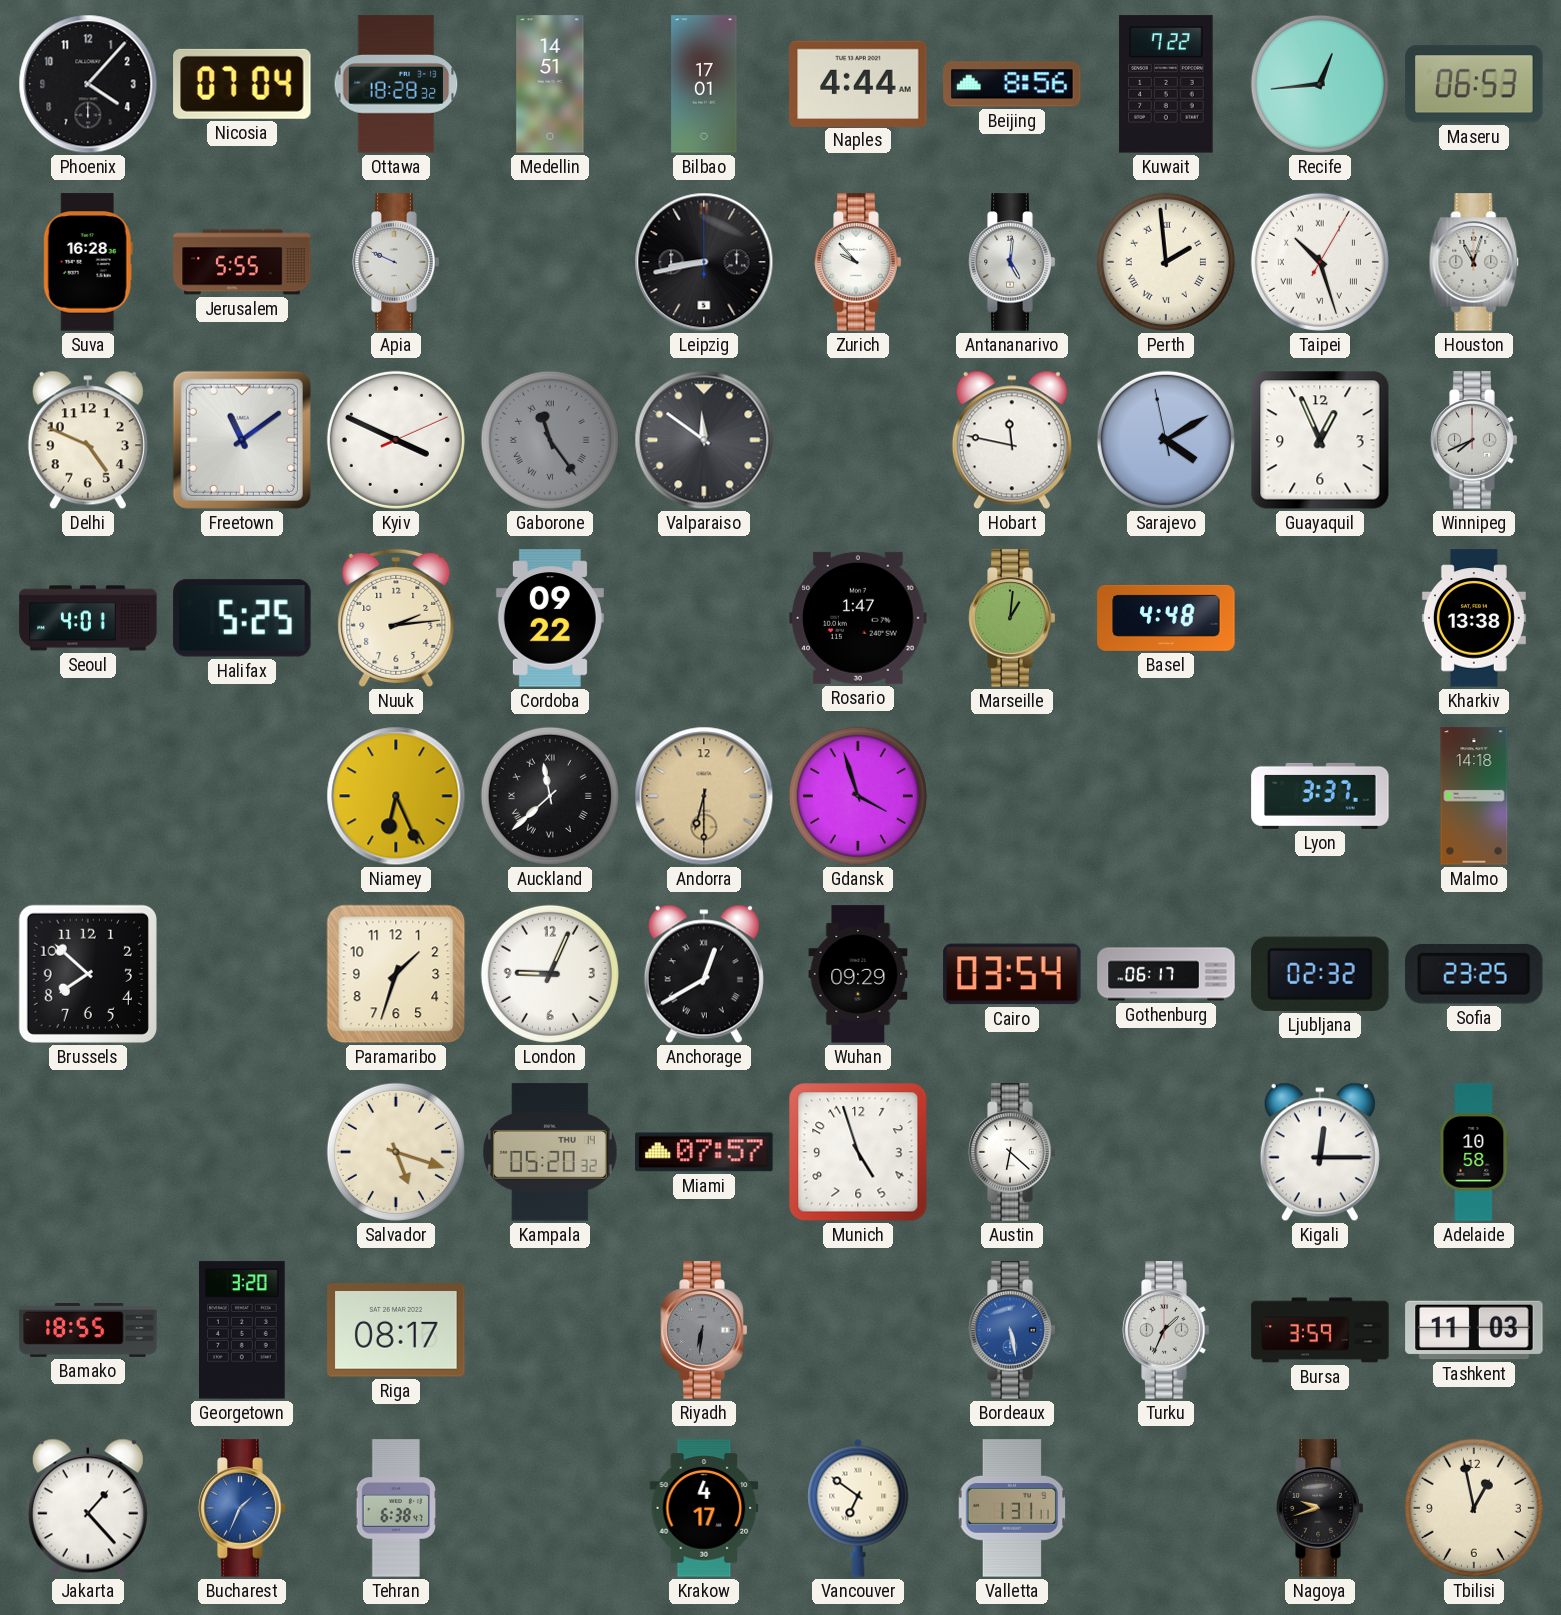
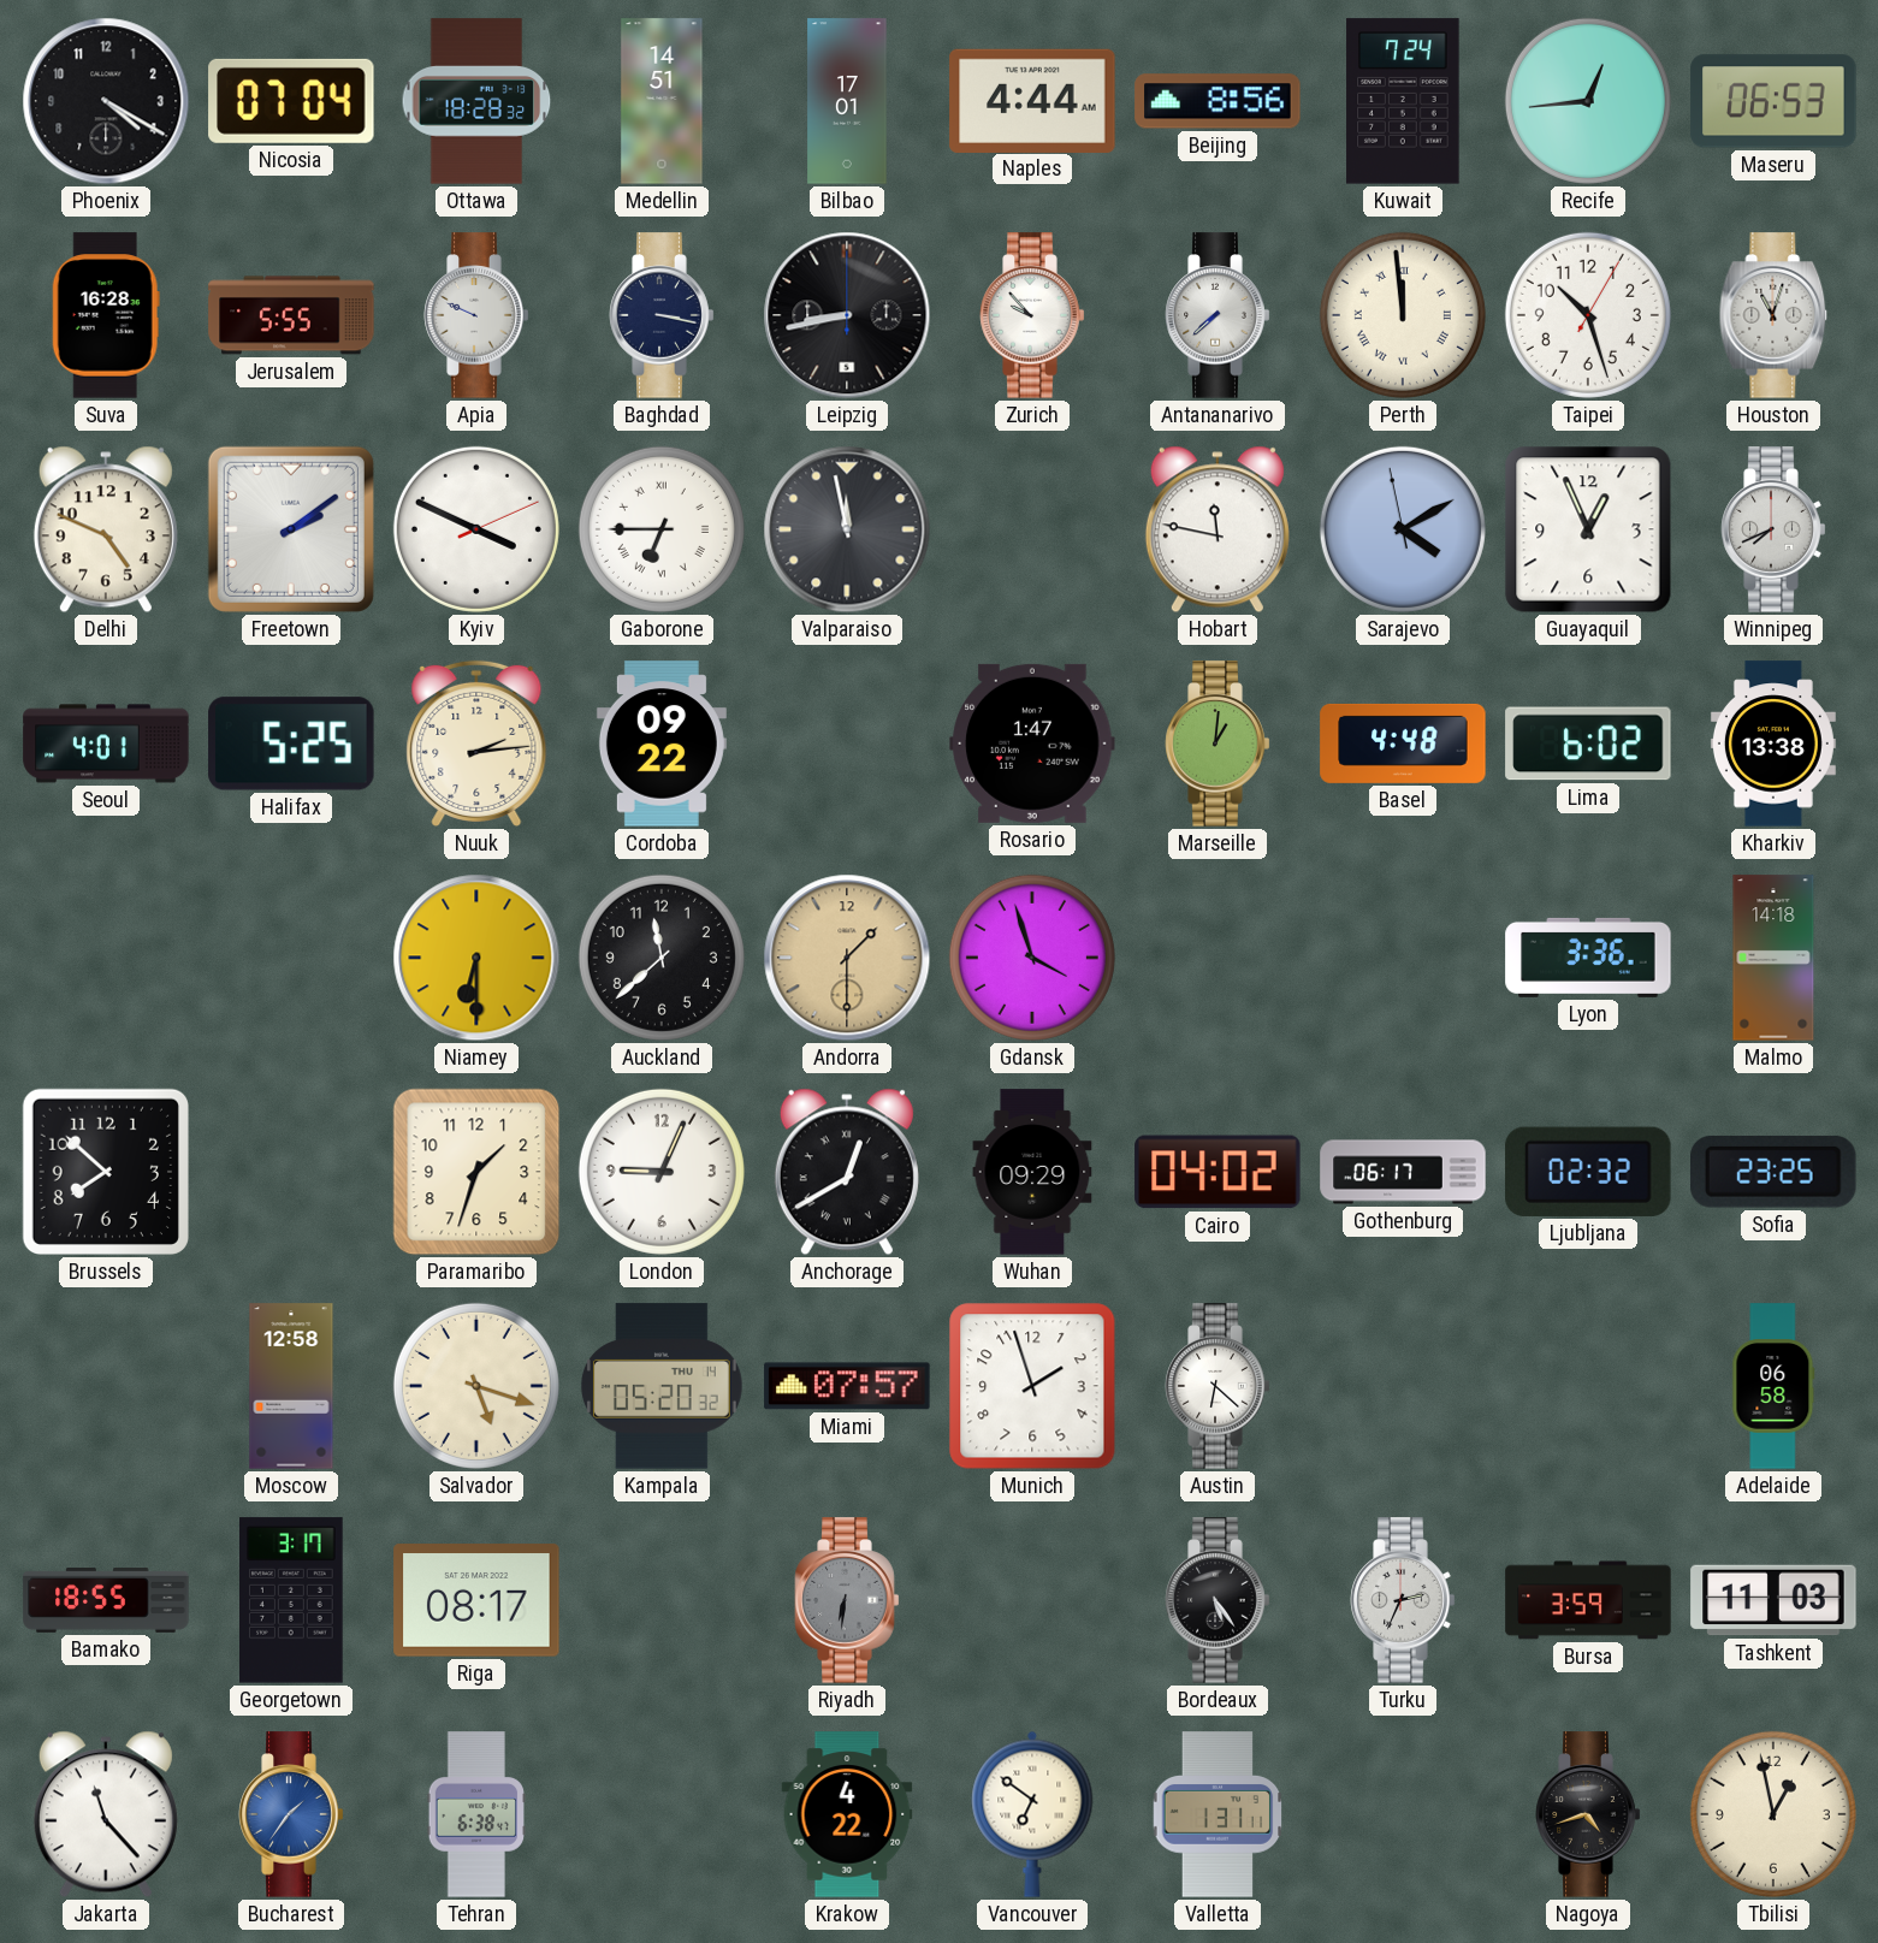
Phoenix: 4:07 -> 4:20
Kuwait: 7:22 -> 7:24
Baghdad: none -> 3:17
Antananarivo: 5:01 -> 7:38
Perth: 1:59 -> 11:59
Taipei numerals: Roman -> Arabic
Freetown: 11:09 -> 2:09
Gaborone: 11:24 -> 6:45
Gaborone dial: grey -> white
Valparaiso: 11:51 -> 11:58
Lima: none -> 6:02
Niamey: 6:26 -> 6:30
Auckland numerals: Roman -> Arabic
Andorra: 6:30 -> 1:30
Lyon: 3:37 -> 3:36
Cairo: 03:54 -> 04:02
Moscow: none -> 12:58
Munich: 4:57 -> 1:57
Kigali: 12:15 -> none
Adelaide: 10:58 -> 06:58
Georgetown: 3:20 -> 3:17
Bordeaux: 5:28 -> 5:24
Bordeaux dial: blue -> black
Turku: 1:34 -> 2:34
Jakarta: 1:23 -> 11:23
Bucharest: 1:34 -> 1:36
Krakow: 4:17 -> 4:22
Nagoya: 9:42 -> 4:42
